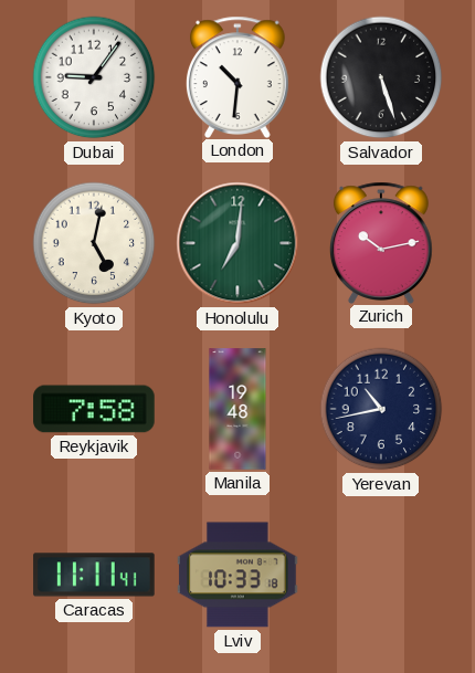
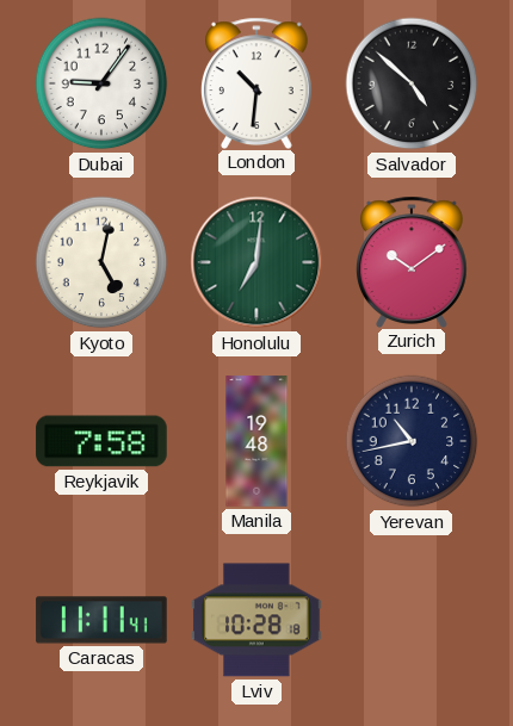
Salvador: 5:27 -> 4:52
Zurich: 10:13 -> 10:09
Lviv: 10:33 -> 10:28
